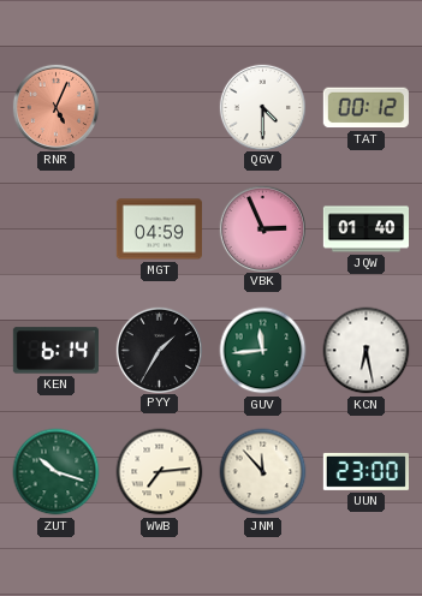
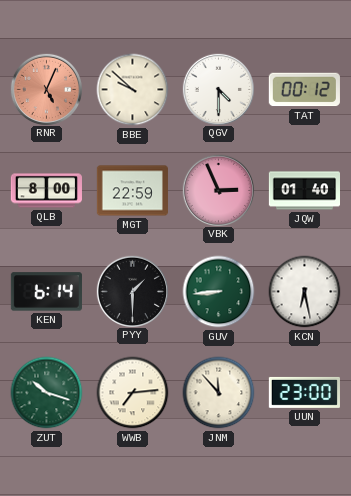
BBE: none -> 9:52
QLB: none -> 8:00
MGT: 04:59 -> 22:59
PYY: 1:35 -> 1:30
GUV: 11:44 -> 8:44
